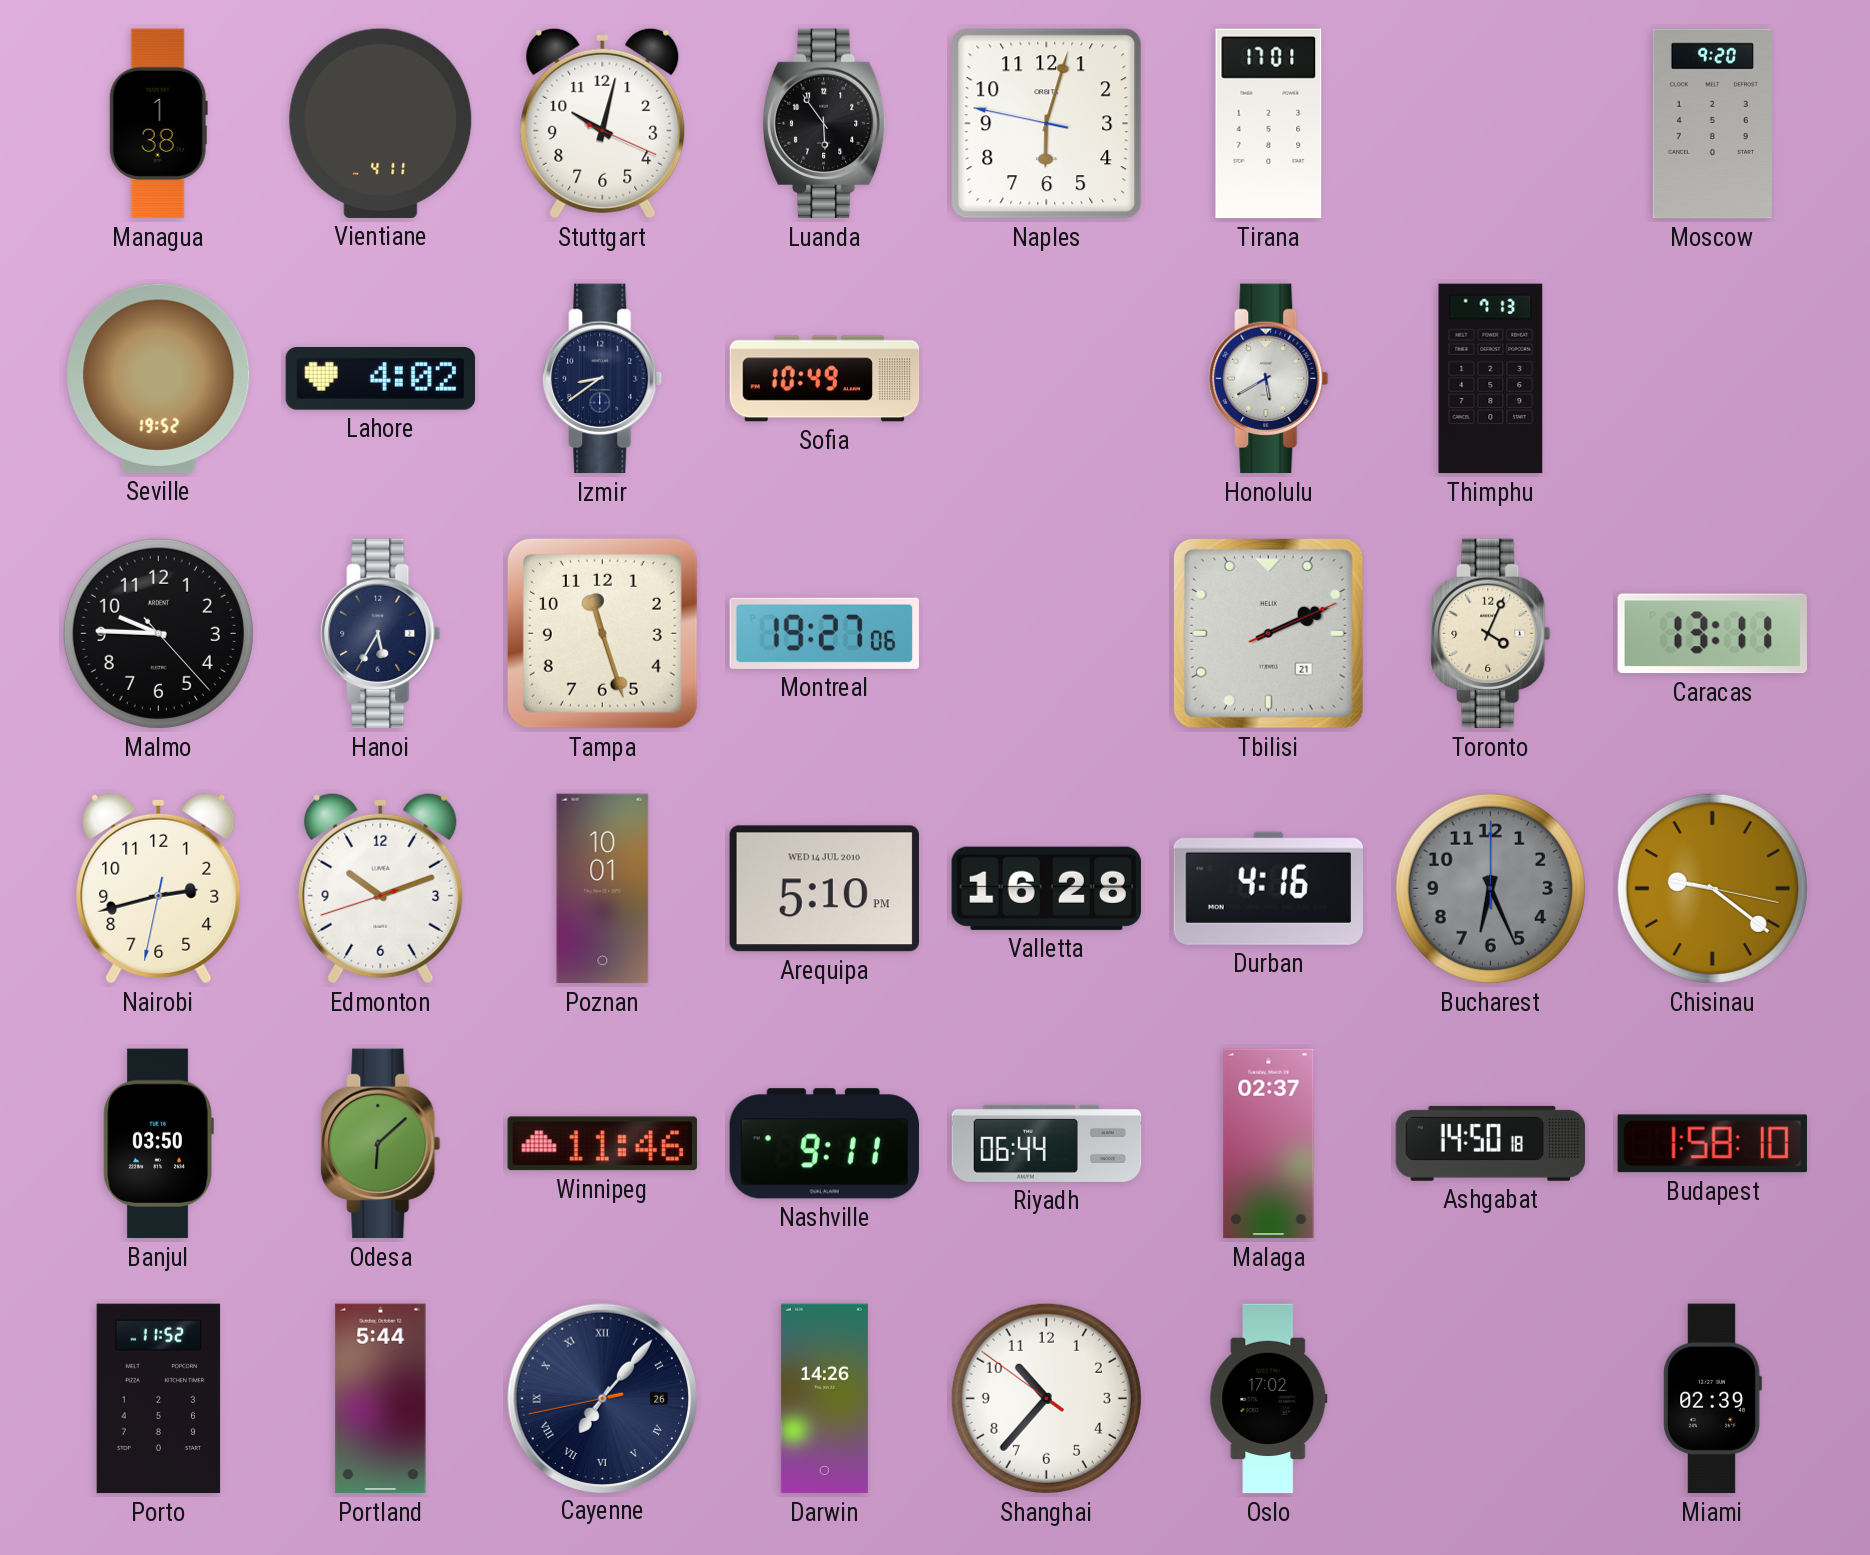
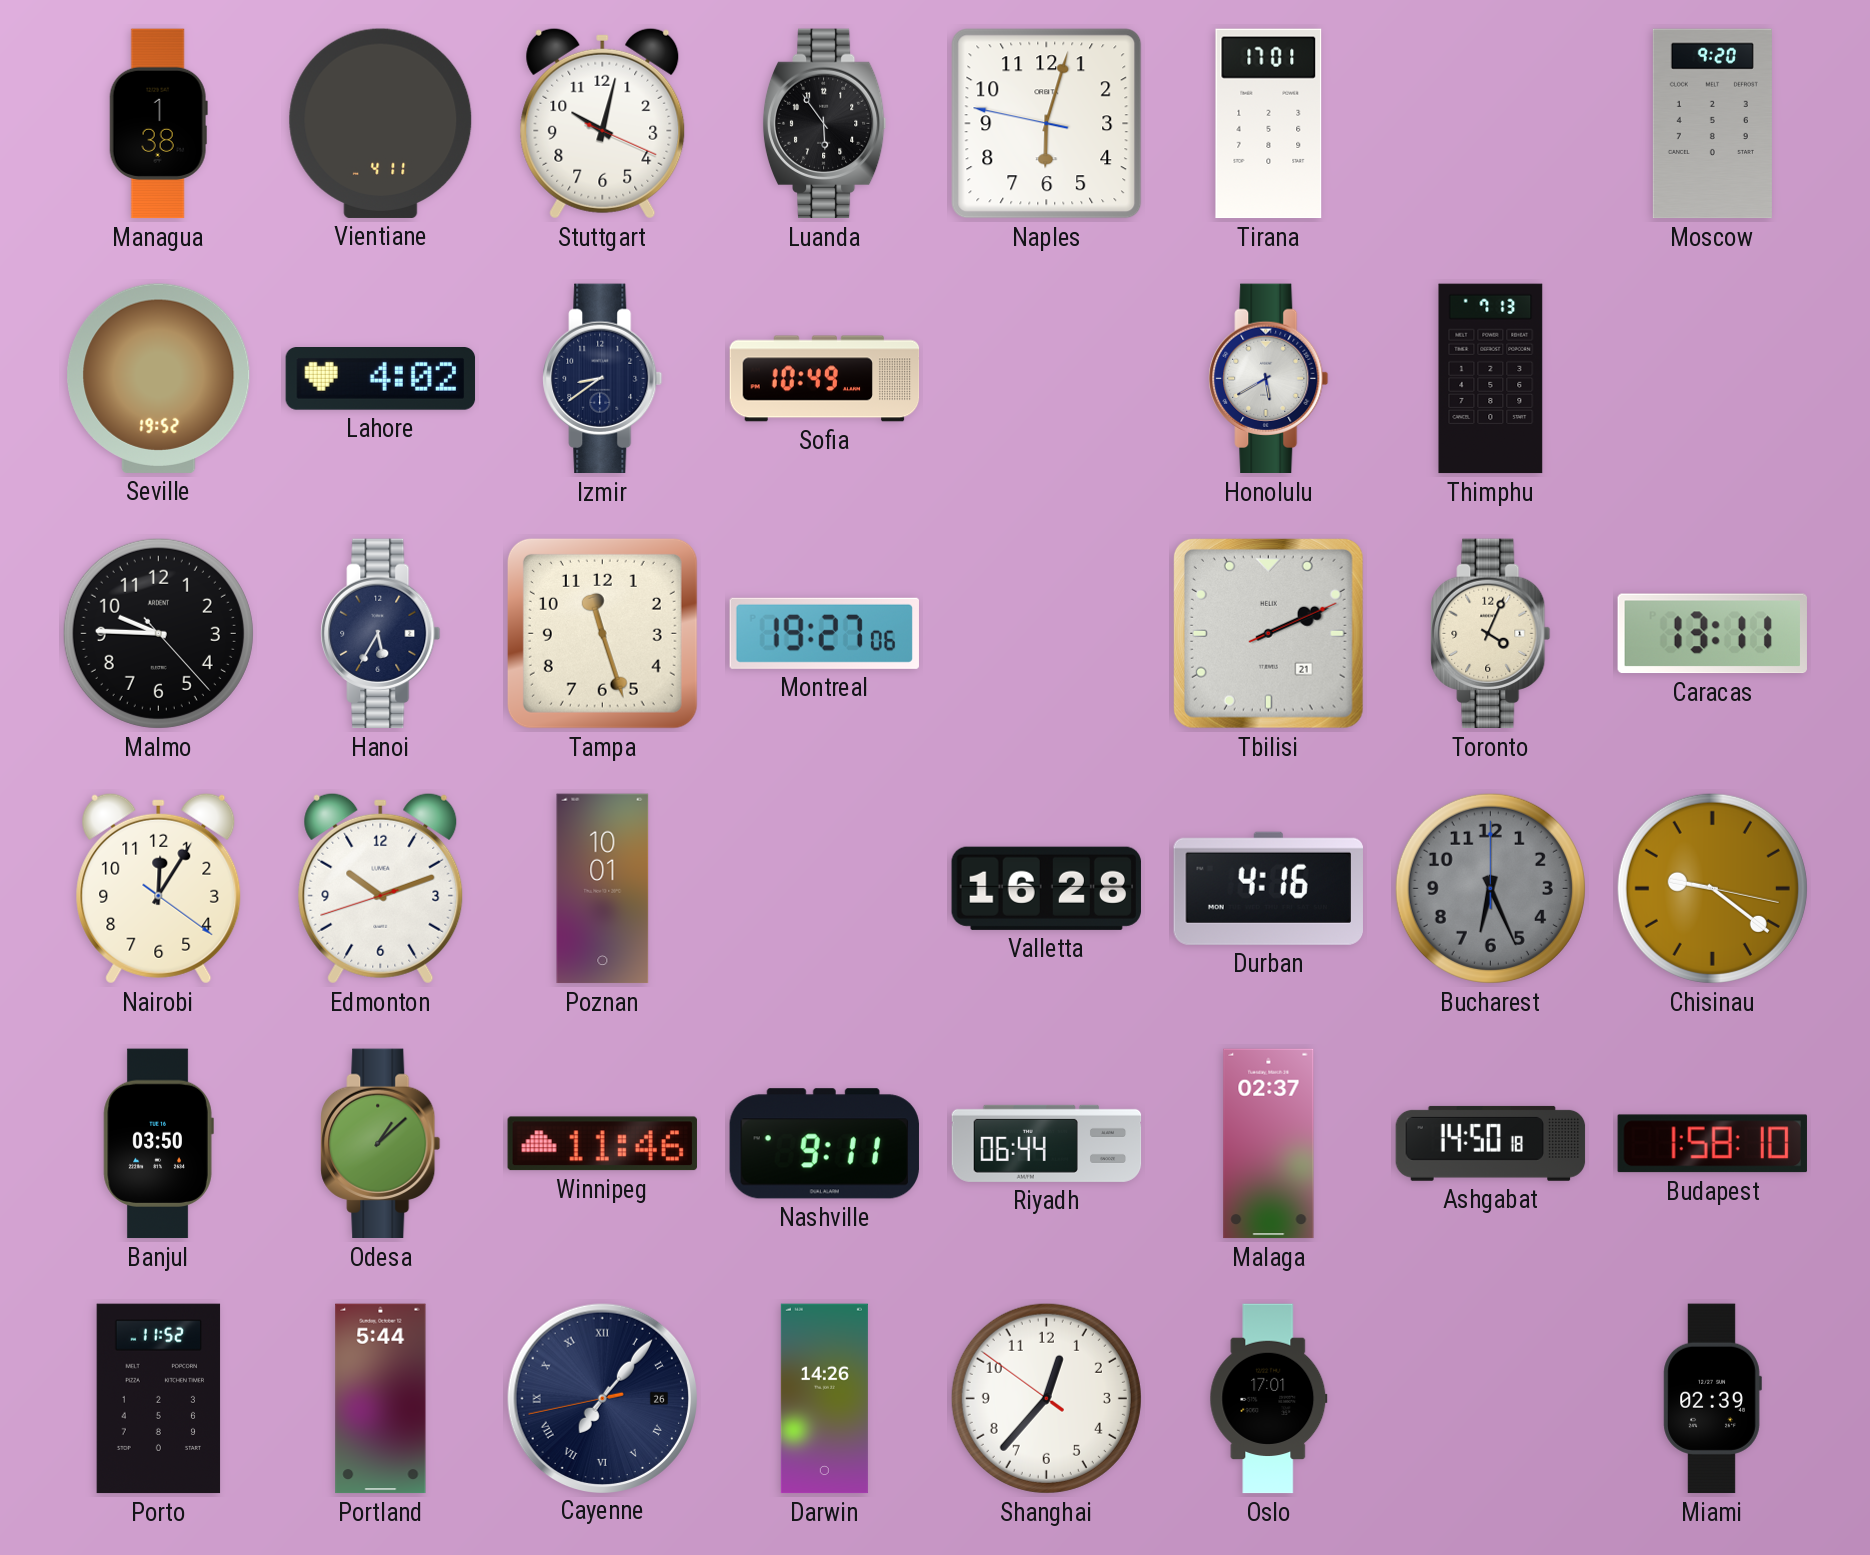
Nairobi: 2:42 -> 12:05
Arequipa: 5:10 -> none
Odesa: 6:08 -> 1:08
Shanghai: 10:36 -> 12:36
Oslo: 17:02 -> 17:01
